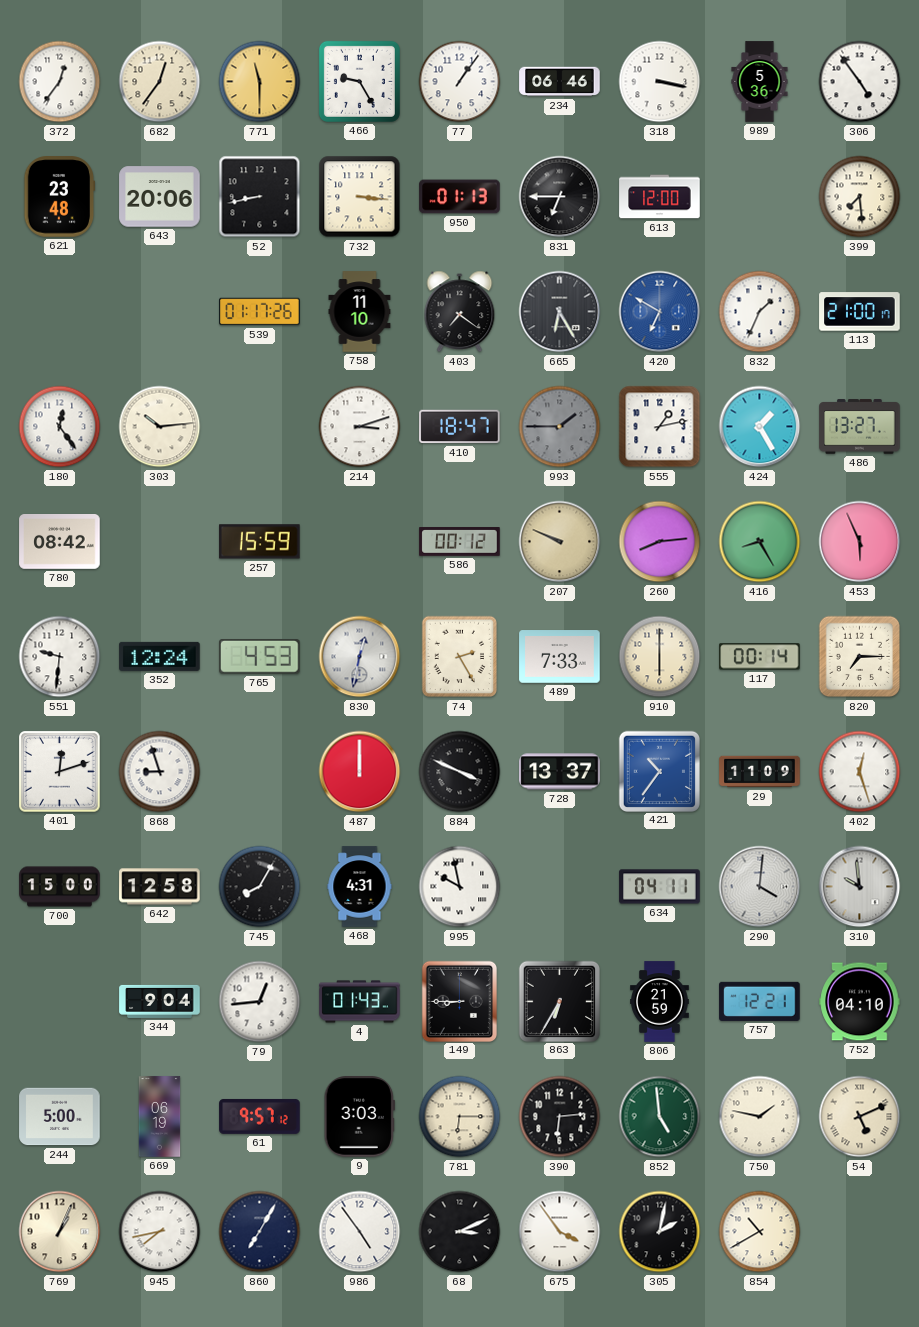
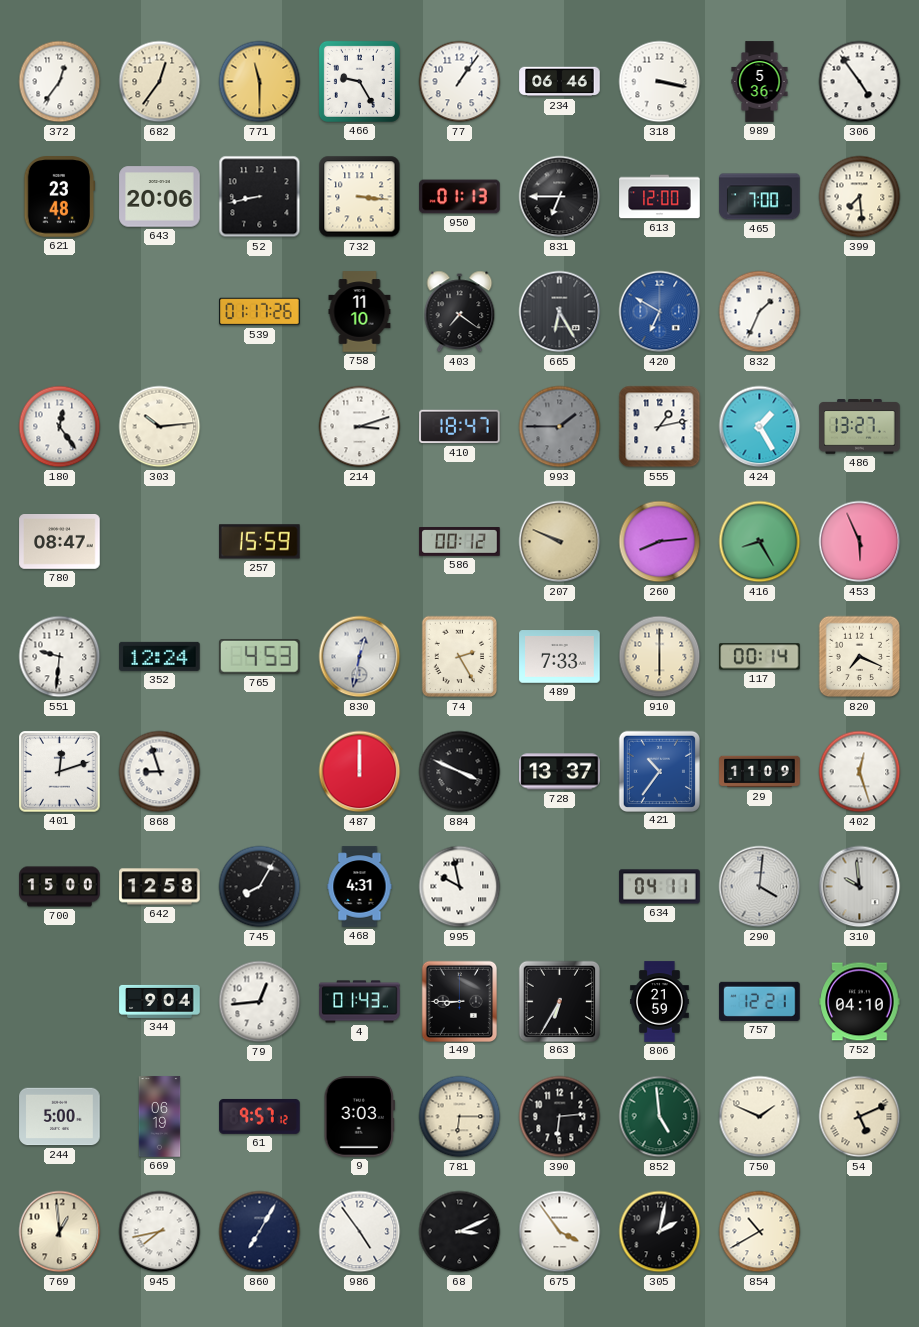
465: none -> 7:00
113: 21:00 -> none
780: 08:42 -> 08:47
820: 7:15 -> 7:19
750: 1:47 -> 1:49
769: 1:04 -> 12:59
